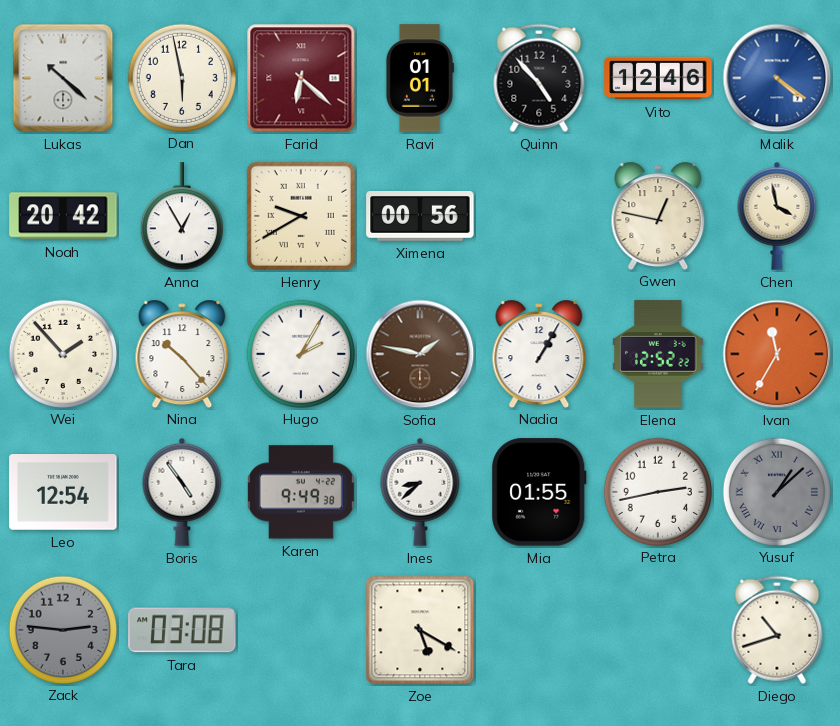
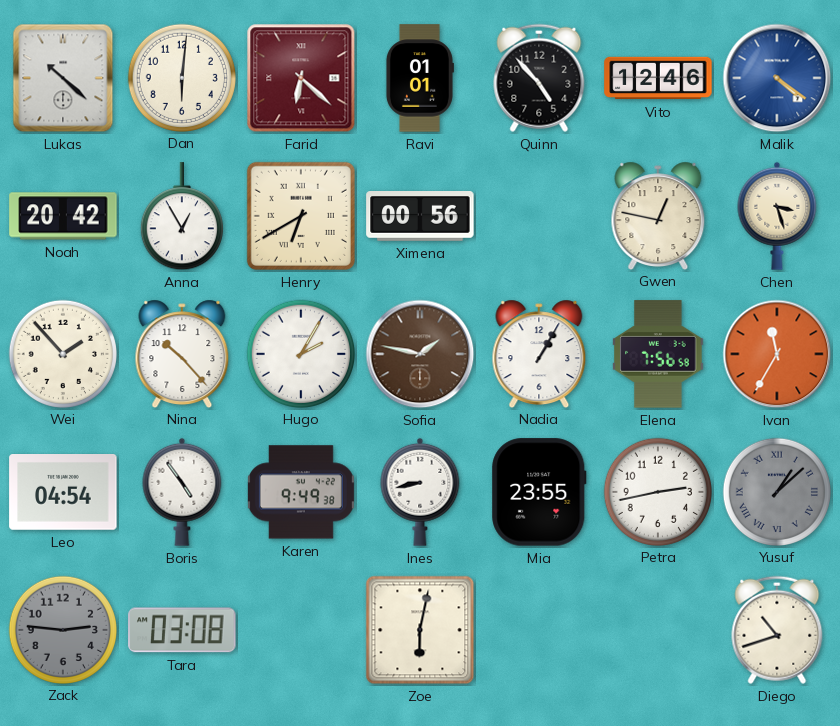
Dan: 5:58 -> 6:01
Henry: 9:40 -> 6:40
Chen: 3:58 -> 3:27
Elena: 12:52 -> 7:56
Leo: 12:54 -> 04:54
Ines: 8:38 -> 8:43
Mia: 01:55 -> 23:55
Zoe: 5:20 -> 6:02
